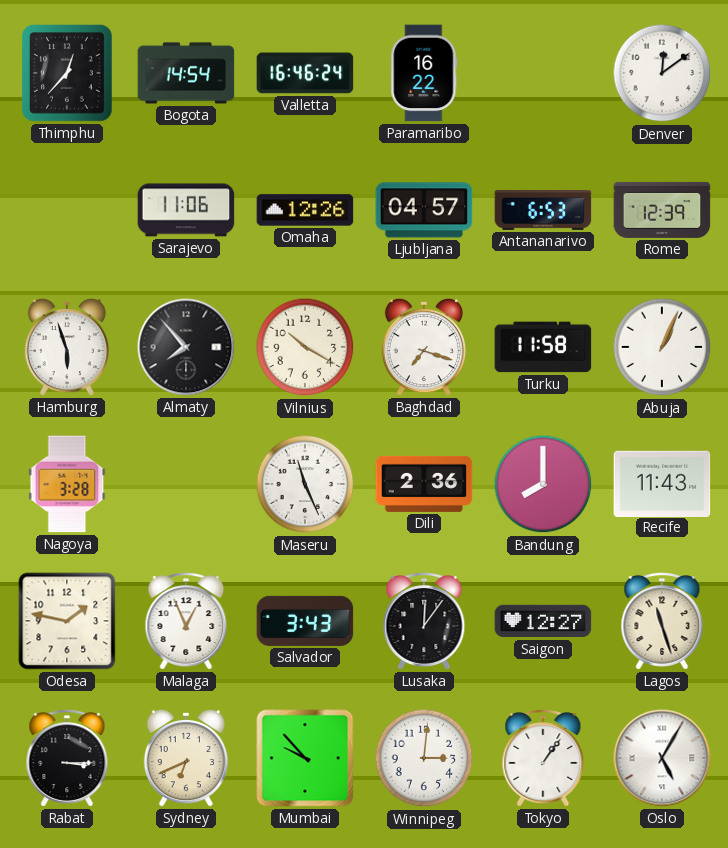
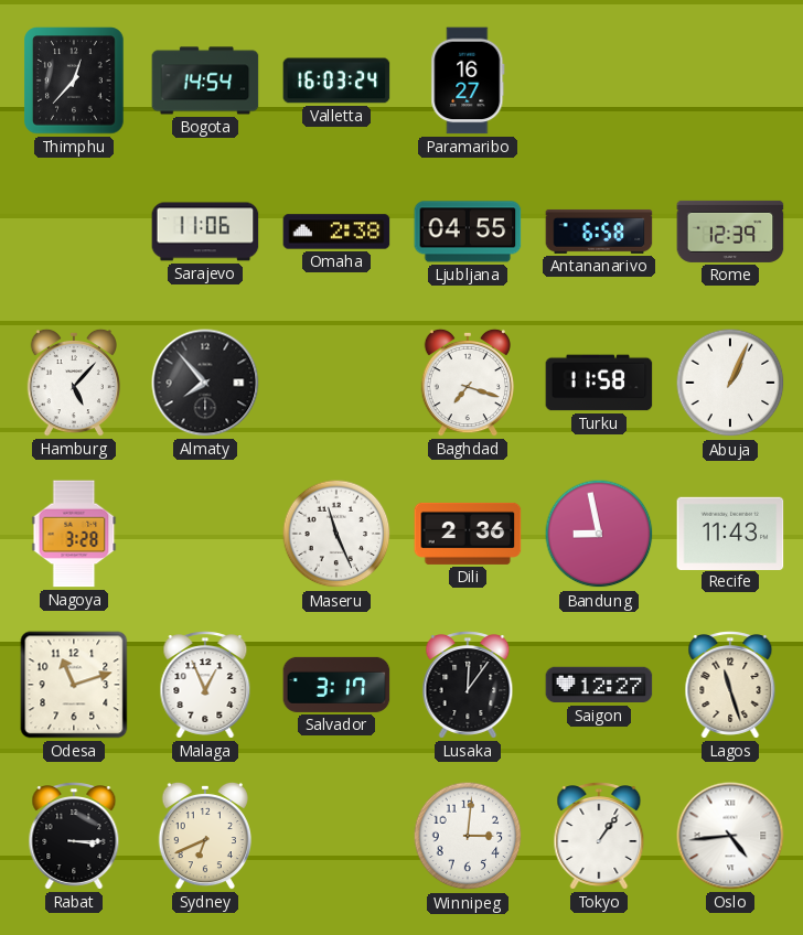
Valletta: 16:46 -> 16:03
Paramaribo: 16:22 -> 16:27
Denver: 12:09 -> none
Omaha: 12:26 -> 2:38
Ljubljana: 04:57 -> 04:55
Antananarivo: 6:53 -> 6:58
Hamburg: 5:57 -> 5:07
Vilnius: 10:20 -> none
Bandung: 8:00 -> 8:58
Odesa: 1:47 -> 11:12
Salvador: 3:43 -> 3:17
Mumbai: 9:53 -> none
Oslo: 5:05 -> 4:44
